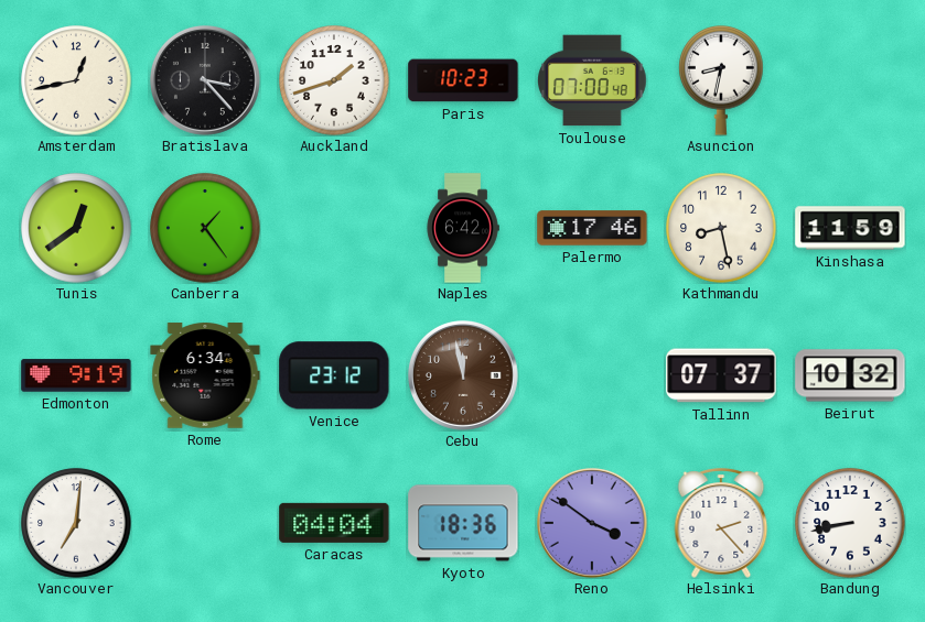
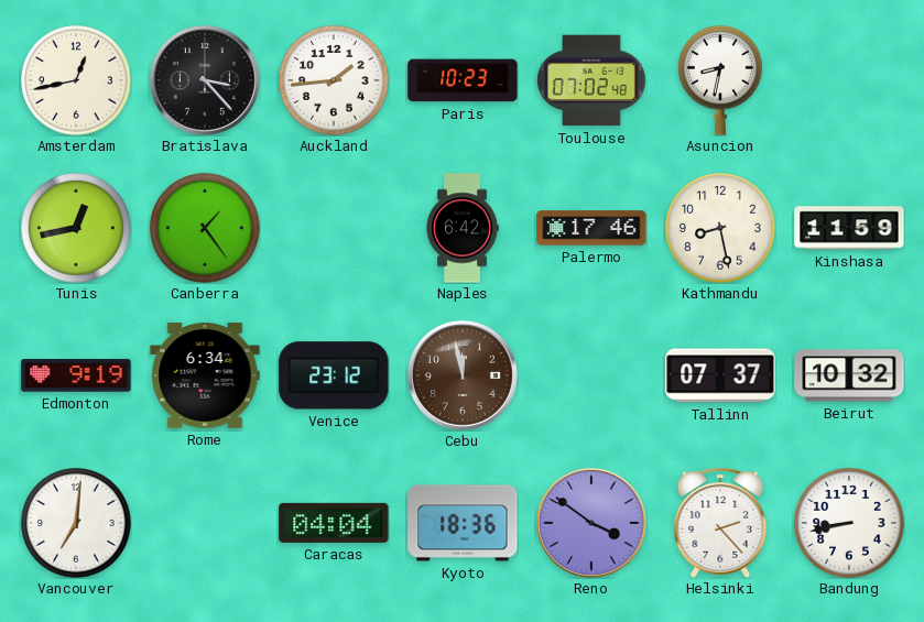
Auckland: 1:42 -> 1:44
Toulouse: 07:00 -> 07:02
Tunis: 12:39 -> 12:43
